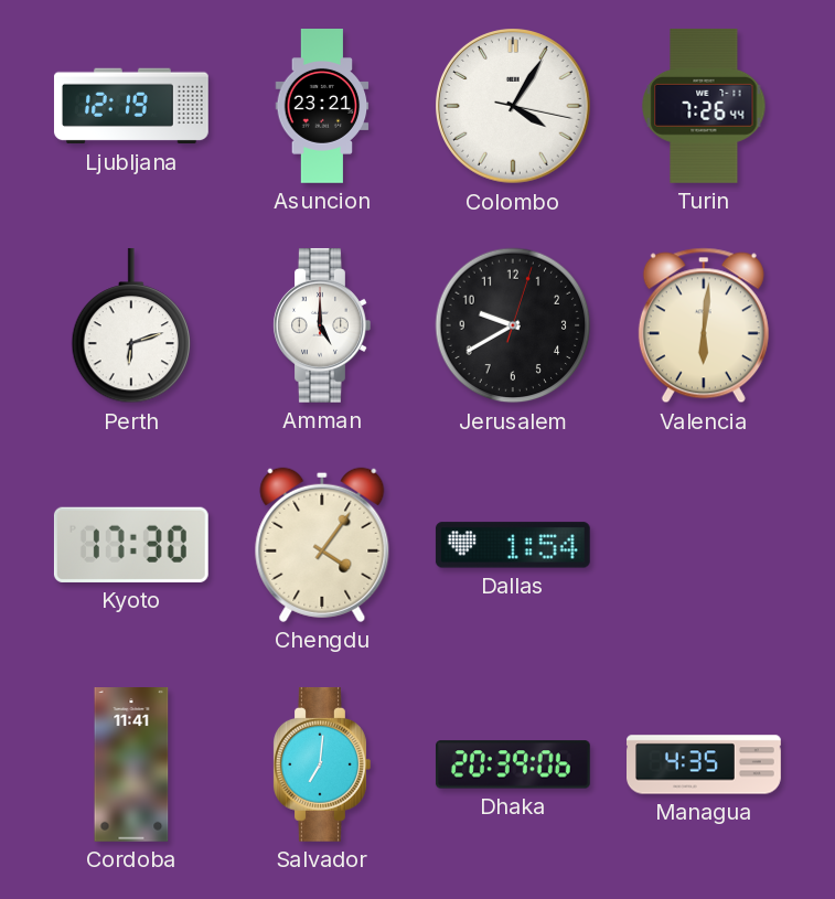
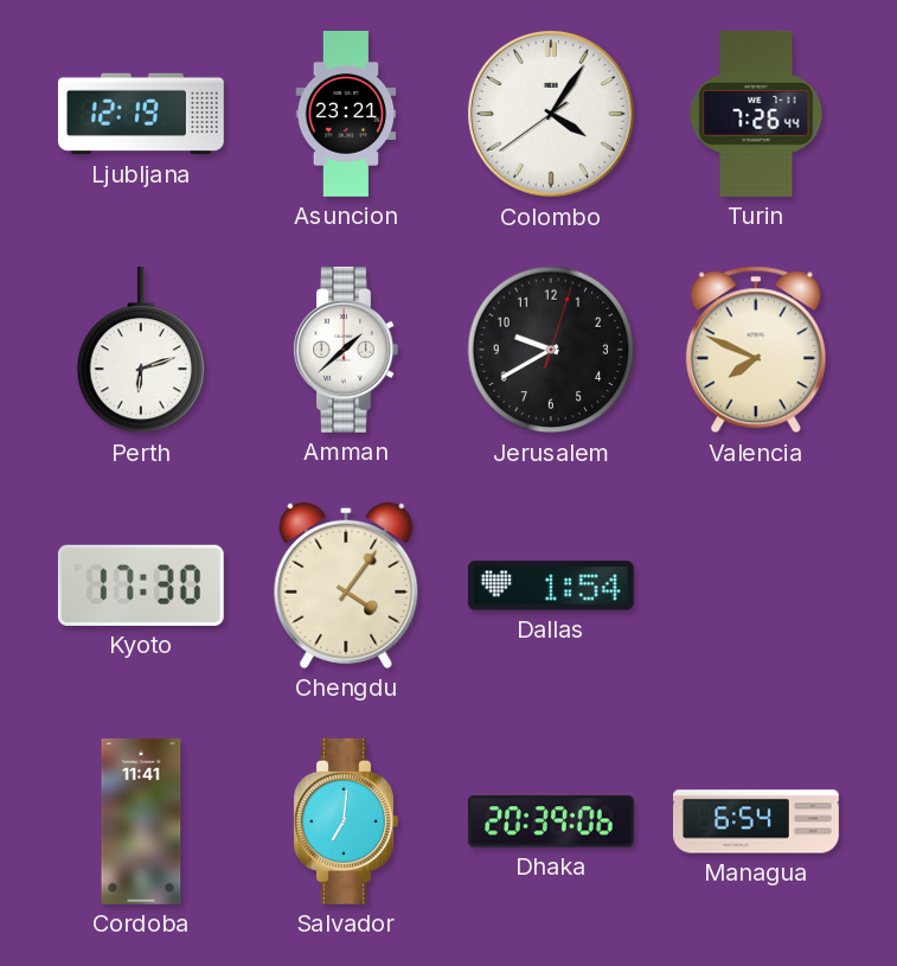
Colombo: 4:05:17 -> 4:05:39
Amman: 5:00 -> 1:38
Valencia: 6:01 -> 7:49
Managua: 4:35 -> 6:54
